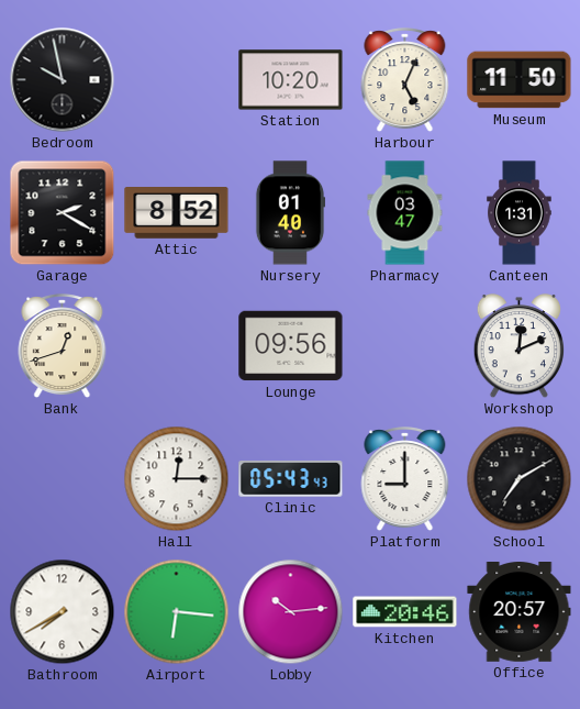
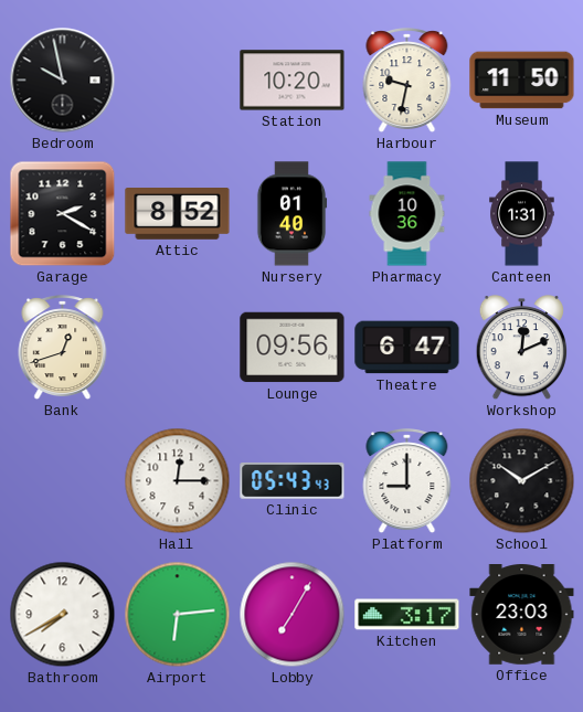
Harbour: 5:04 -> 9:32
Pharmacy: 03:47 -> 10:36
Theatre: none -> 6:47
School: 7:10 -> 10:10
Airport: 6:16 -> 6:14
Lobby: 10:14 -> 7:05
Kitchen: 20:46 -> 3:17
Office: 20:57 -> 23:03
